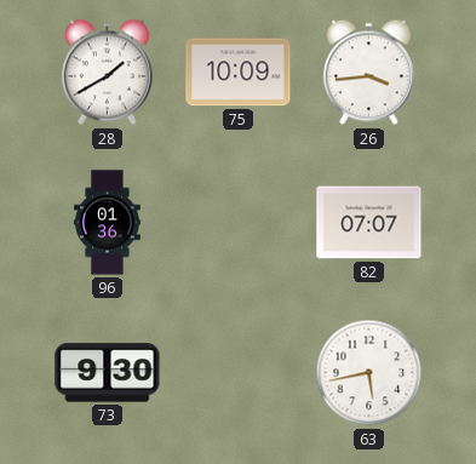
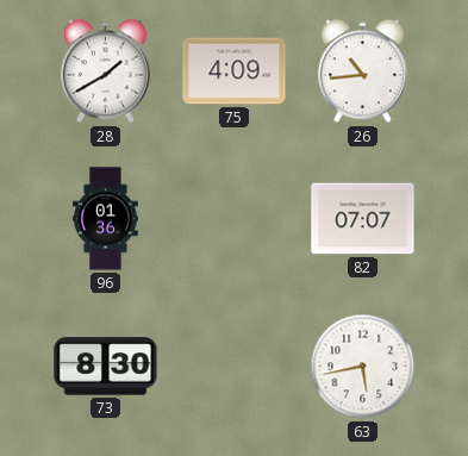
75: 10:09 -> 4:09
26: 3:44 -> 10:44
73: 9:30 -> 8:30
